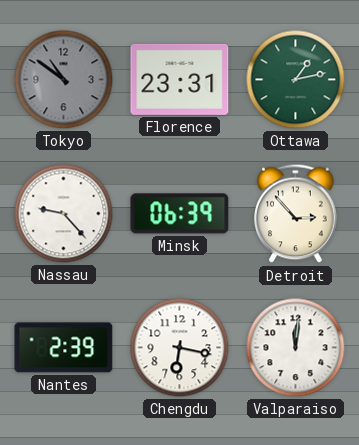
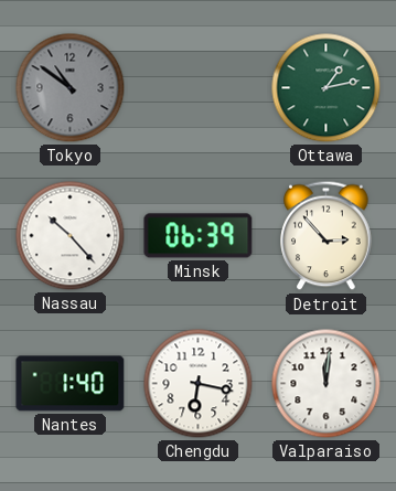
Florence: 23:31 -> none
Nassau: 9:23 -> 10:23
Nantes: 2:39 -> 1:40
